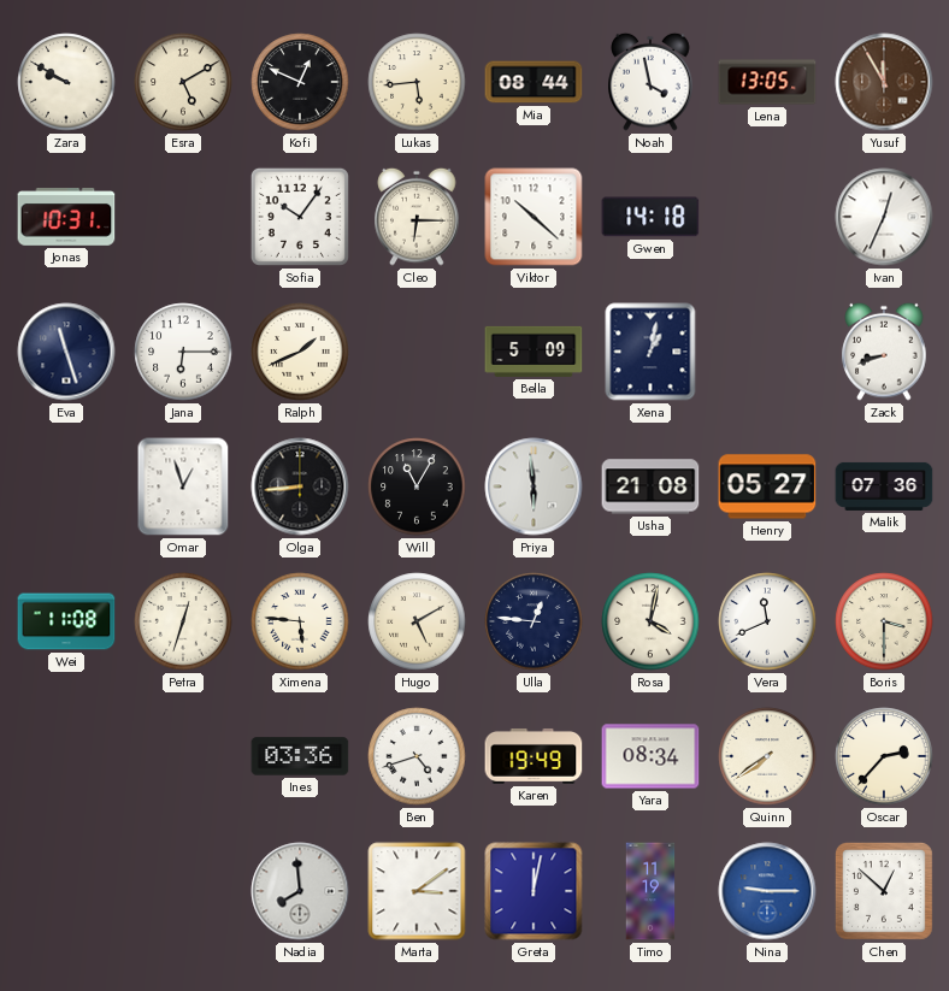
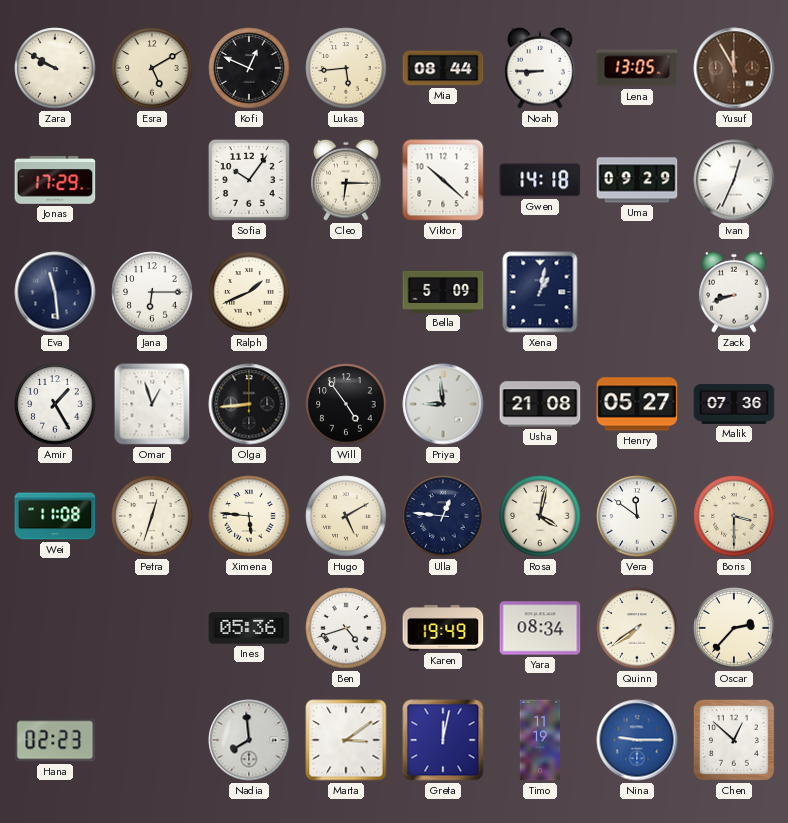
Noah: 3:58 -> 8:45
Jonas: 10:31 -> 17:29
Uma: none -> 09:29
Eva: 11:27 -> 11:29
Amir: none -> 1:25
Will: 11:05 -> 4:54
Priya: 5:59 -> 8:59
Vera: 11:41 -> 11:51
Ines: 03:36 -> 05:36
Hana: none -> 02:23
